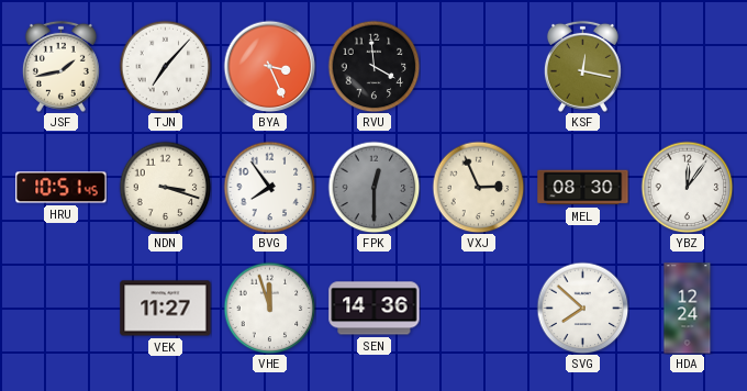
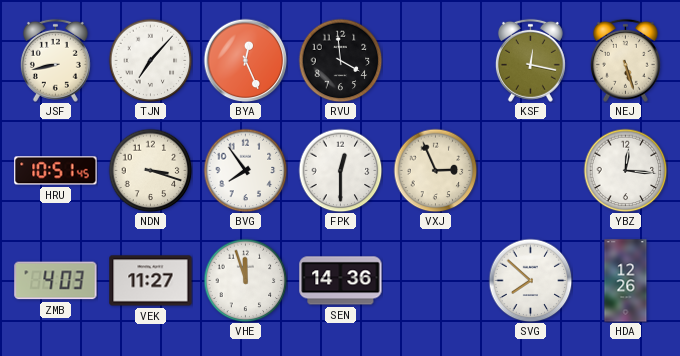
JSF: 1:43 -> 8:43
BYA: 3:26 -> 12:26
NEJ: none -> 5:27
FPK dial: grey -> white
MEL: 08:30 -> none
YBZ: 12:06 -> 12:16
ZMB: none -> 4:03
HDA: 12:24 -> 12:26
